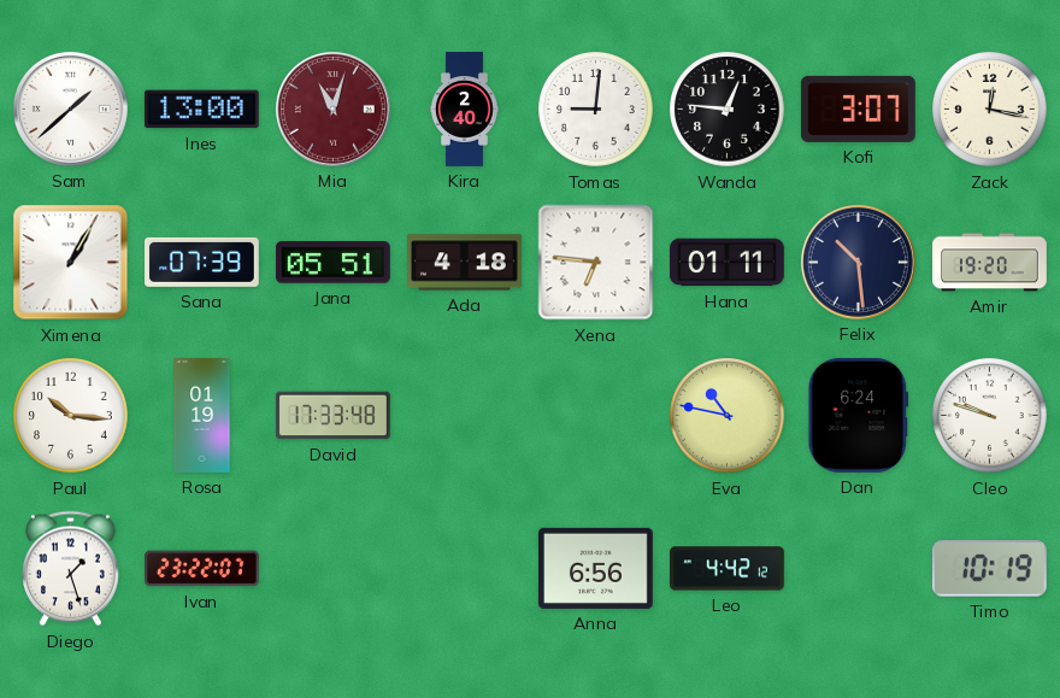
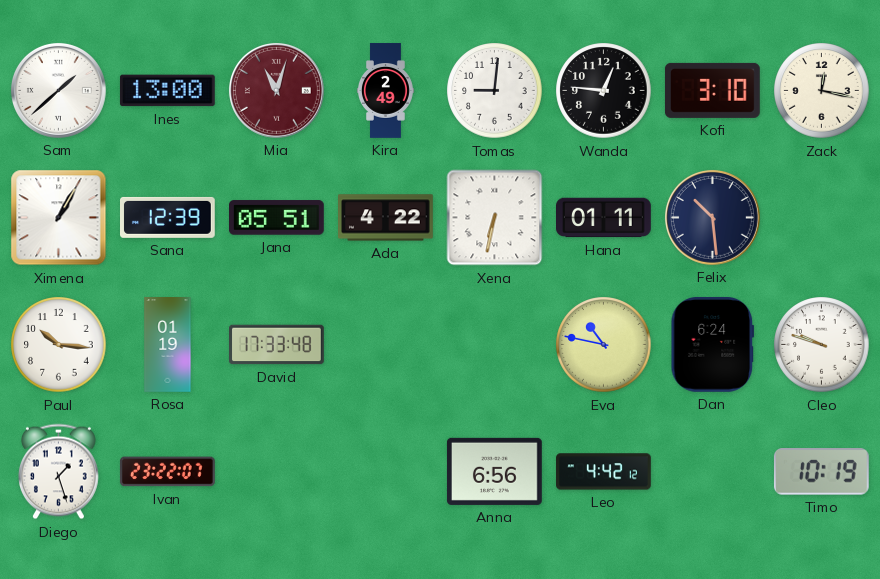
Kira: 2:40 -> 2:49
Kofi: 3:07 -> 3:10
Sana: 07:39 -> 12:39
Ada: 4:18 -> 4:22
Xena: 6:46 -> 6:32
Amir: 19:20 -> none
